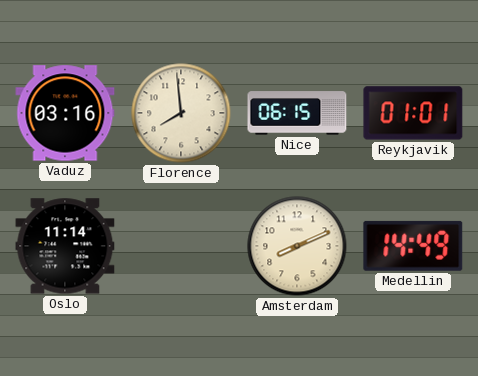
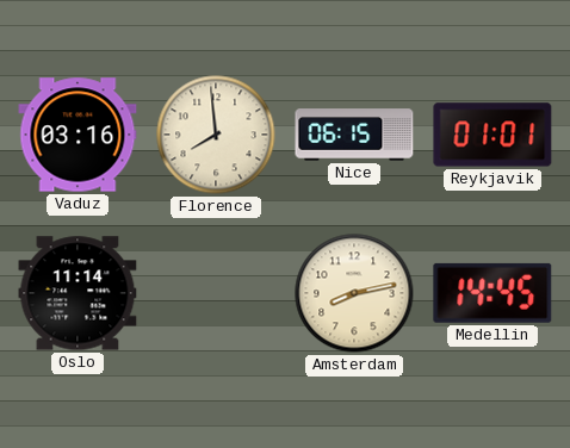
Amsterdam: 8:11 -> 8:13
Medellin: 14:49 -> 14:45
